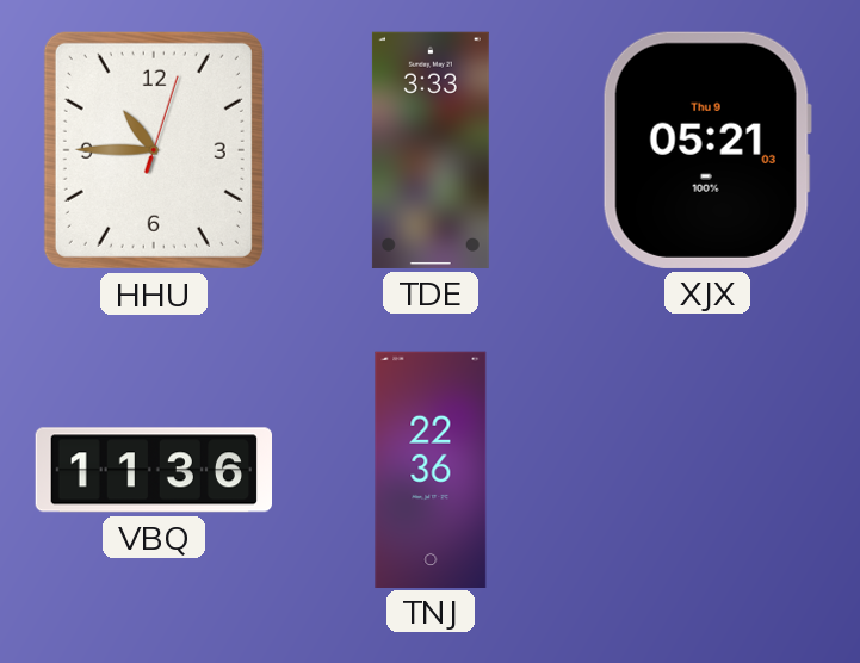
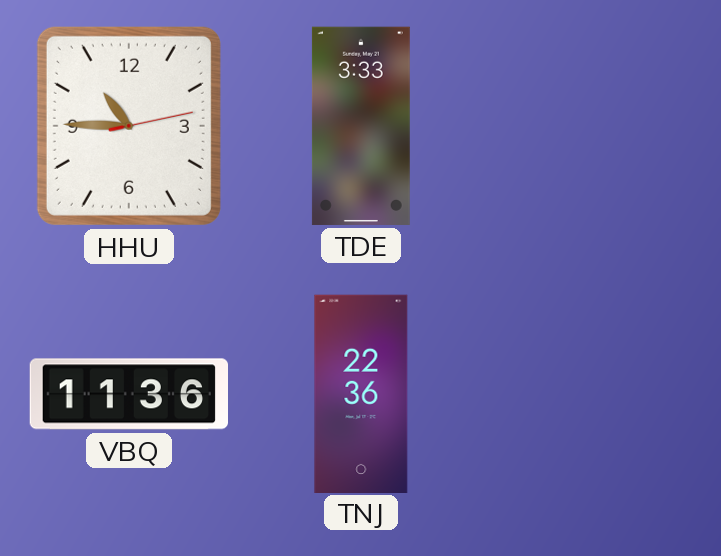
HHU: 10:45:03 -> 10:45:13
XJX: 05:21 -> none
